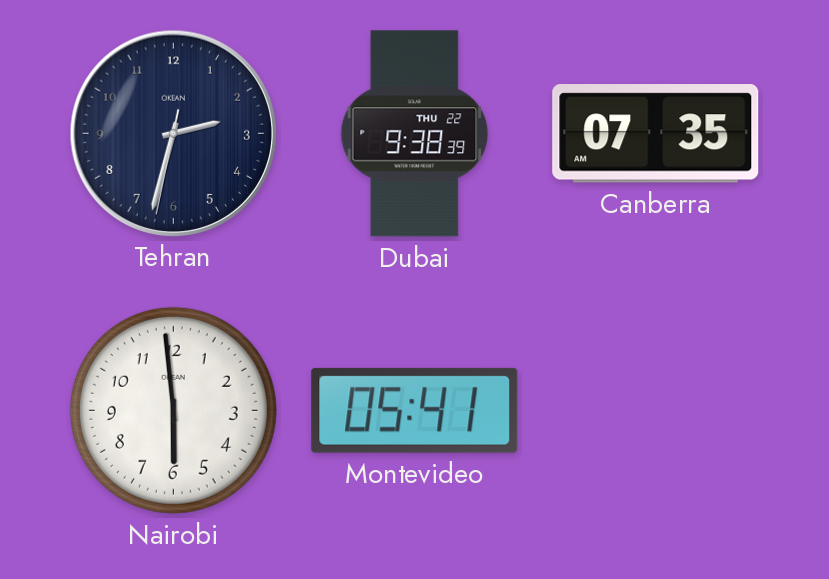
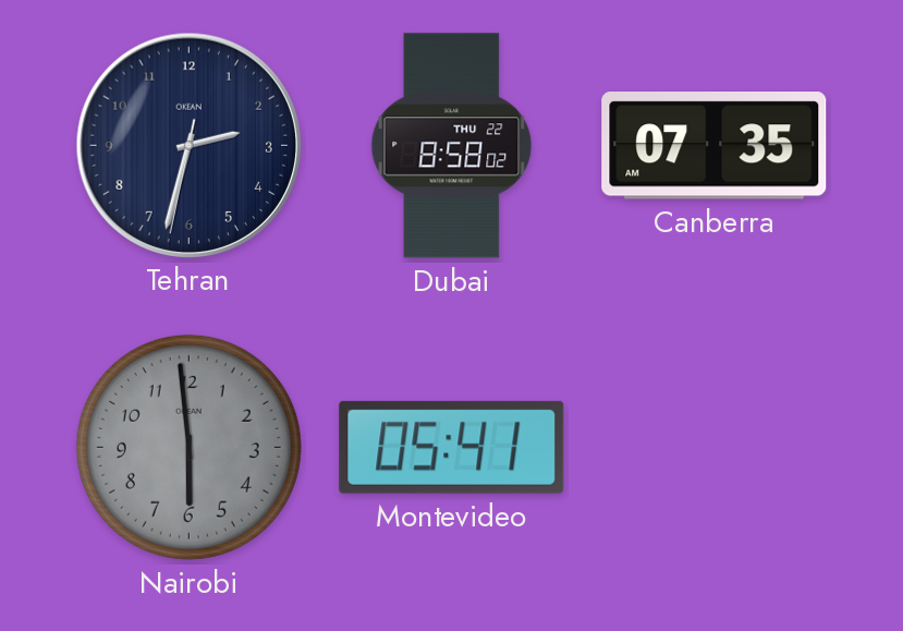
Dubai: 9:38 -> 8:58
Nairobi dial: white -> grey
